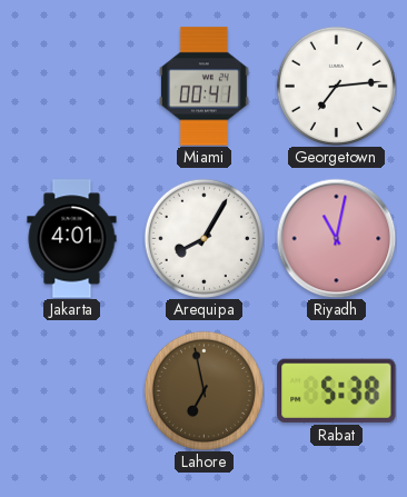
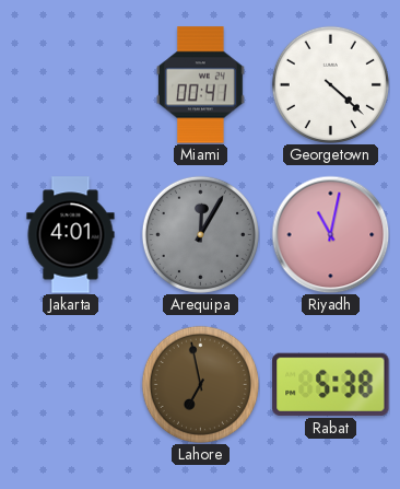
Georgetown: 7:14 -> 4:22
Arequipa: 8:05 -> 12:05
Arequipa dial: white -> grey
